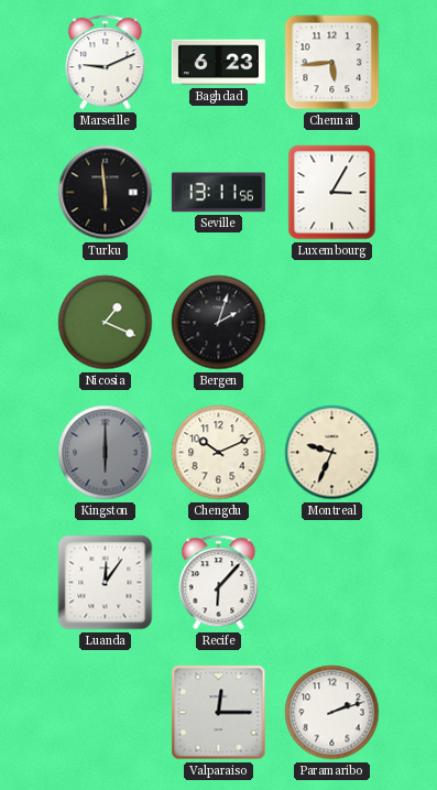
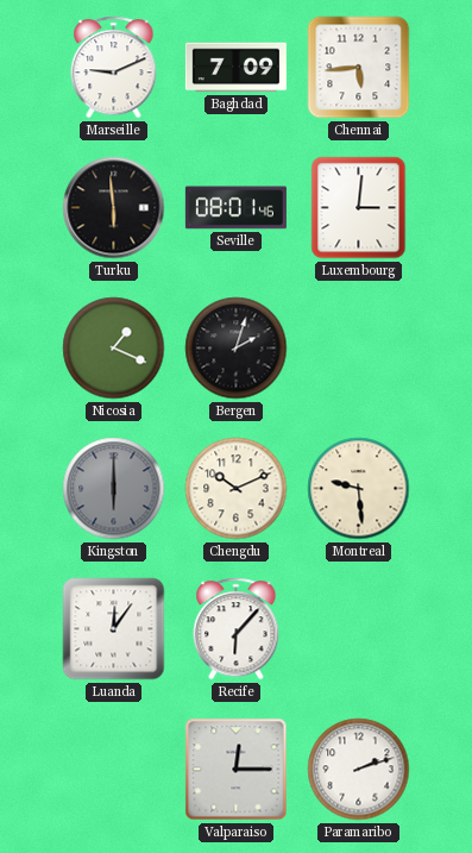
Baghdad: 6:23 -> 7:09
Seville: 13:11 -> 08:01
Luxembourg: 3:05 -> 3:01
Montreal: 9:34 -> 9:29
